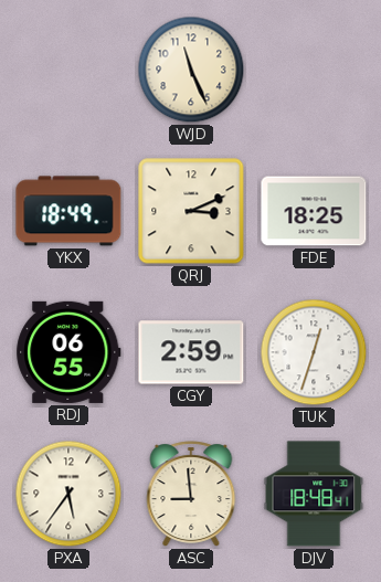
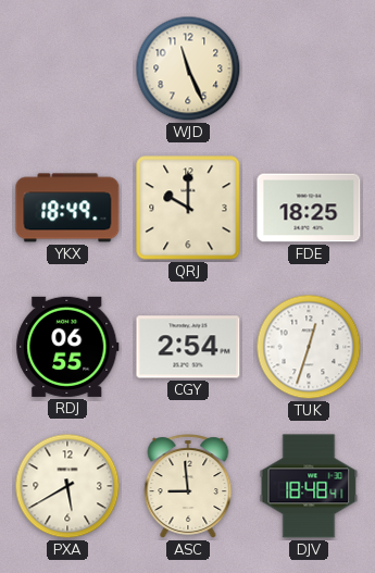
QRJ: 3:11 -> 10:00
CGY: 2:59 -> 2:54
PXA: 5:36 -> 5:40
